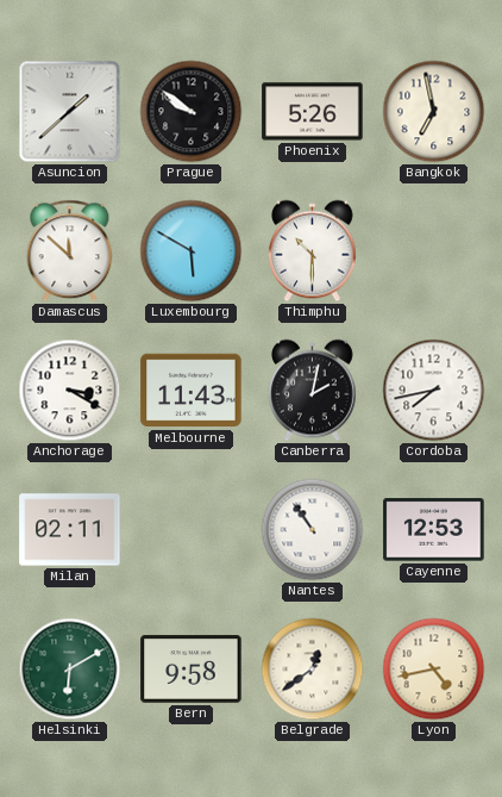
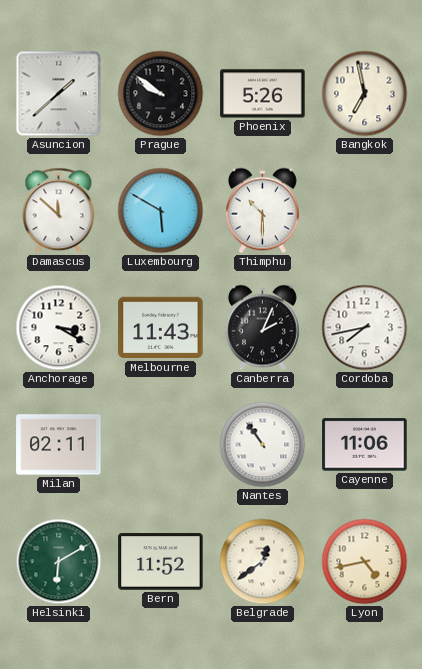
Canberra: 2:02 -> 2:04
Cayenne: 12:53 -> 11:06
Bern: 9:58 -> 11:52
